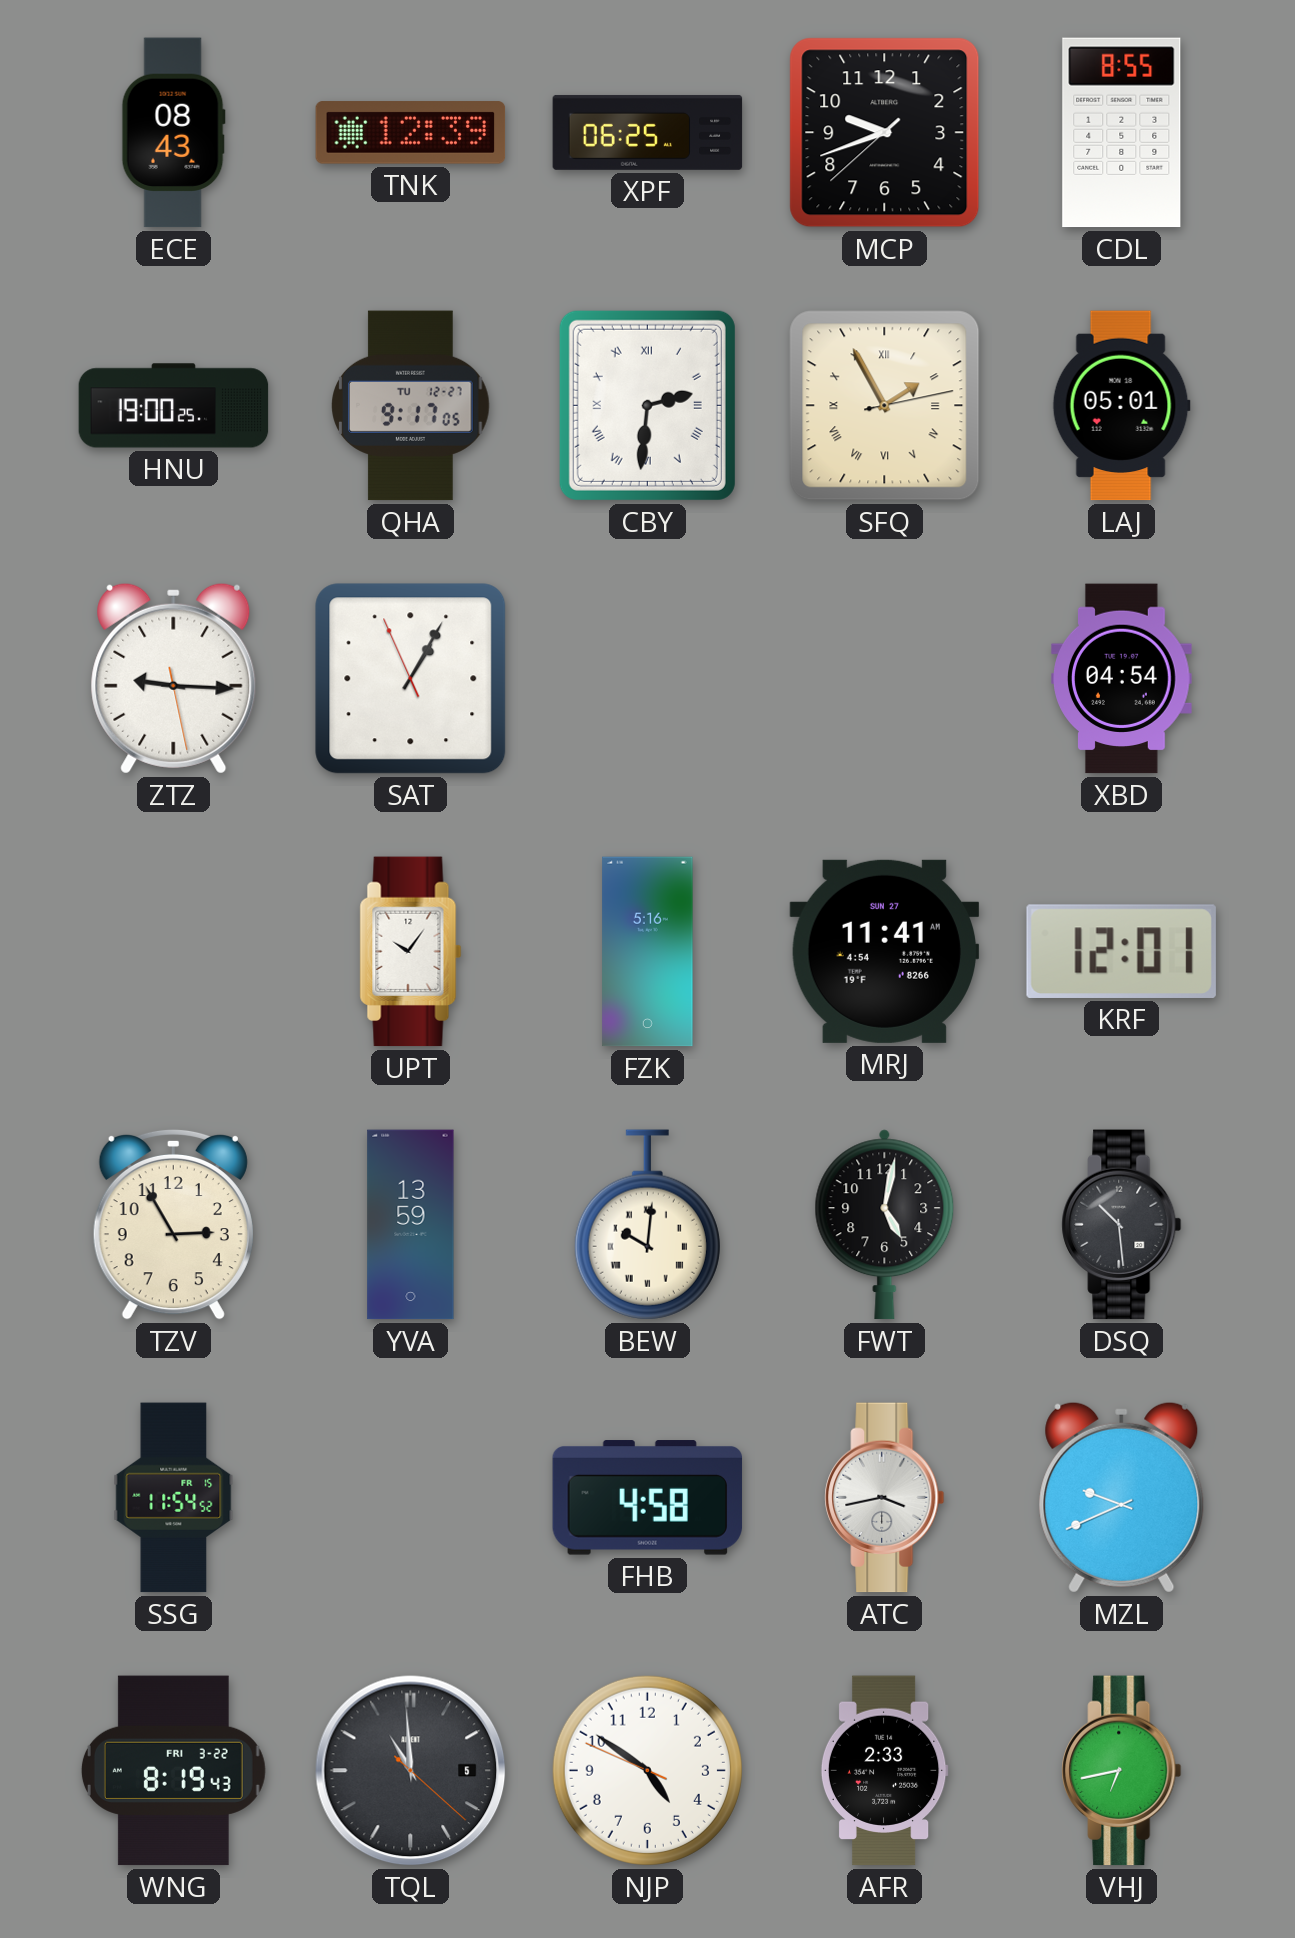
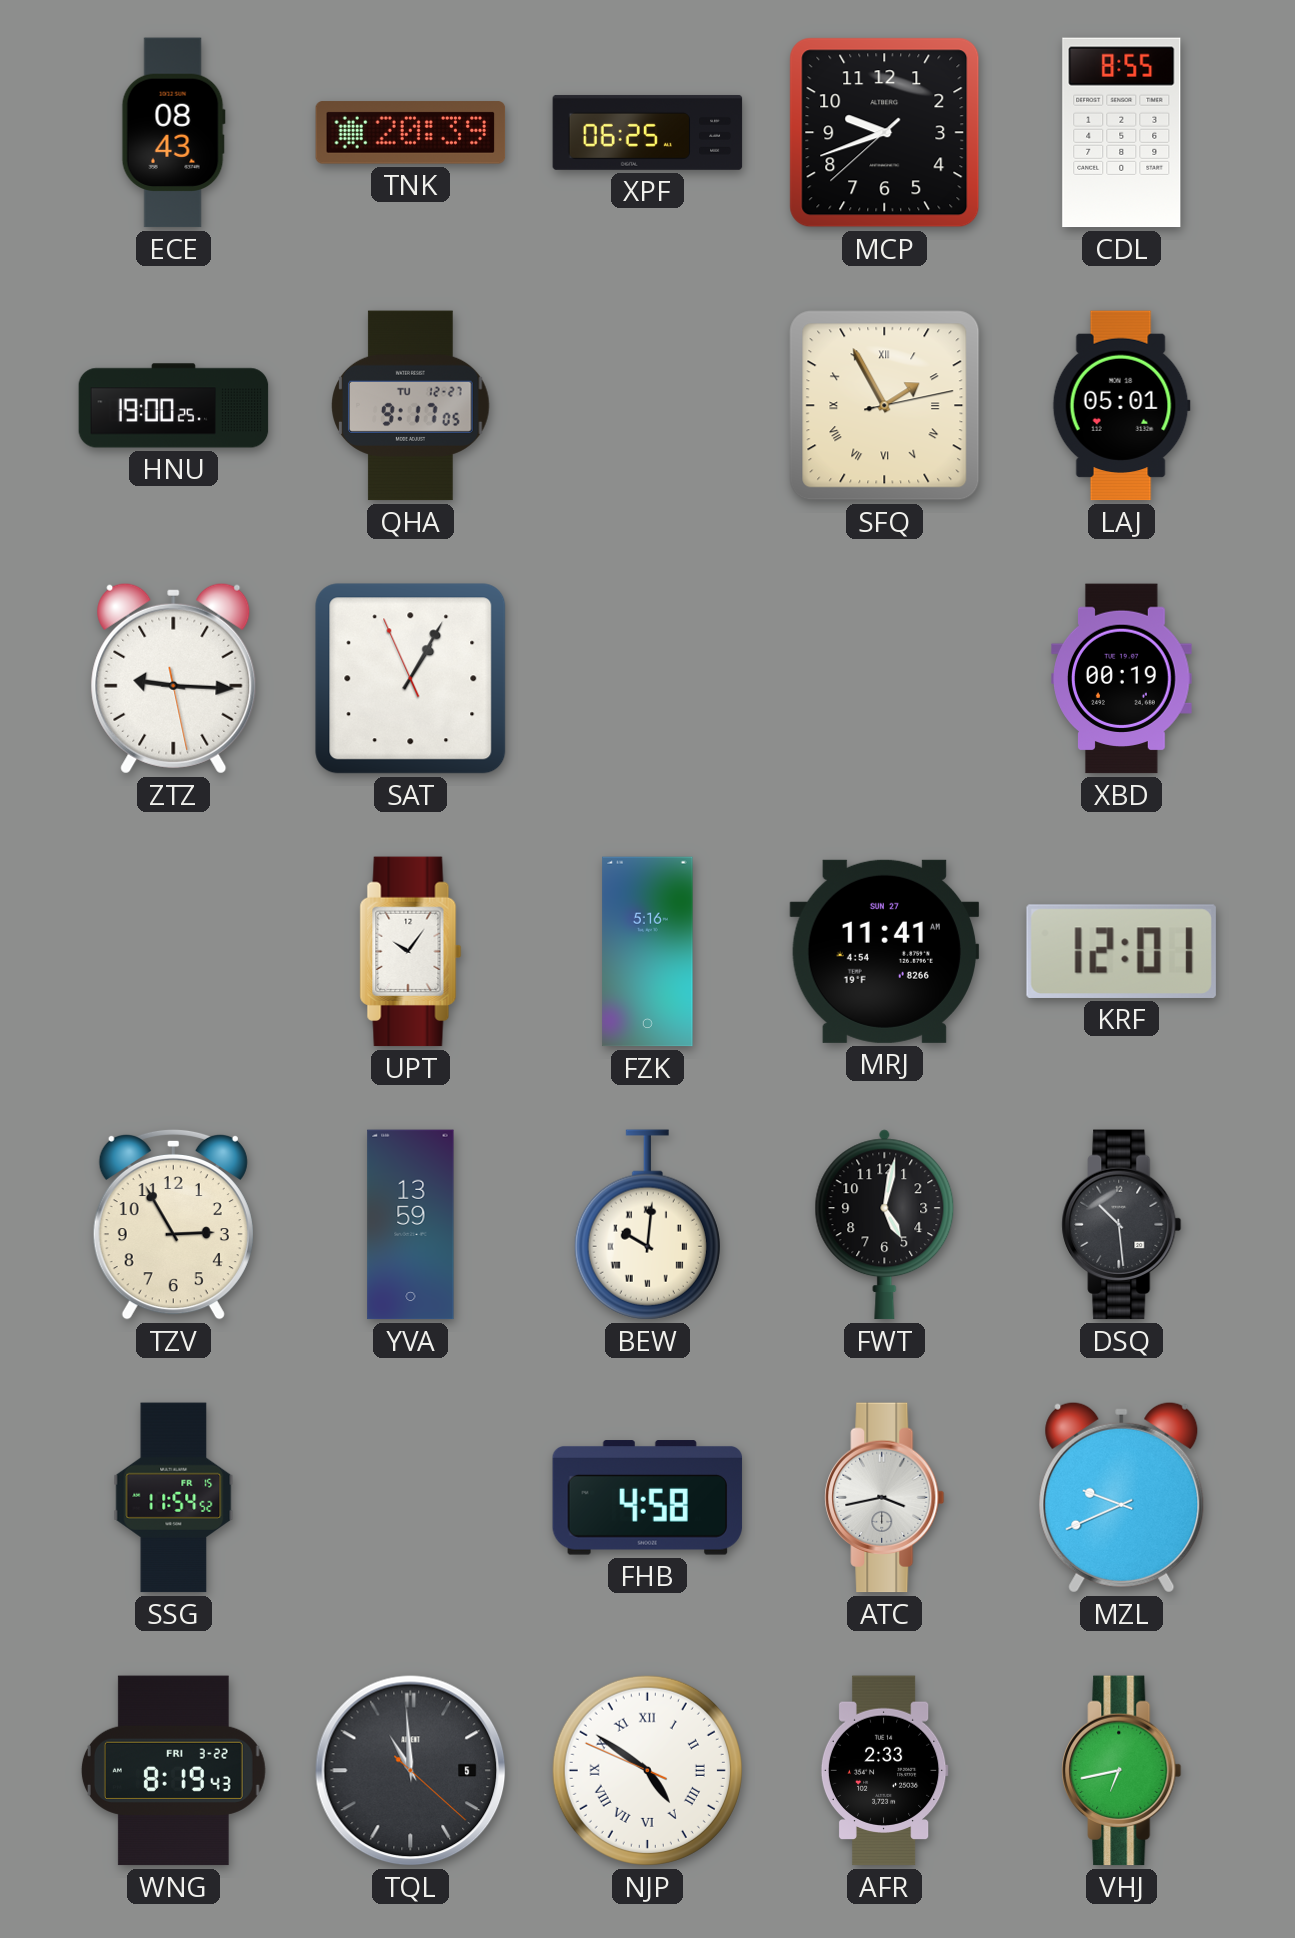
TNK: 12:39 -> 20:39
CBY: 2:31 -> none
XBD: 04:54 -> 00:19
NJP numerals: Arabic -> Roman
